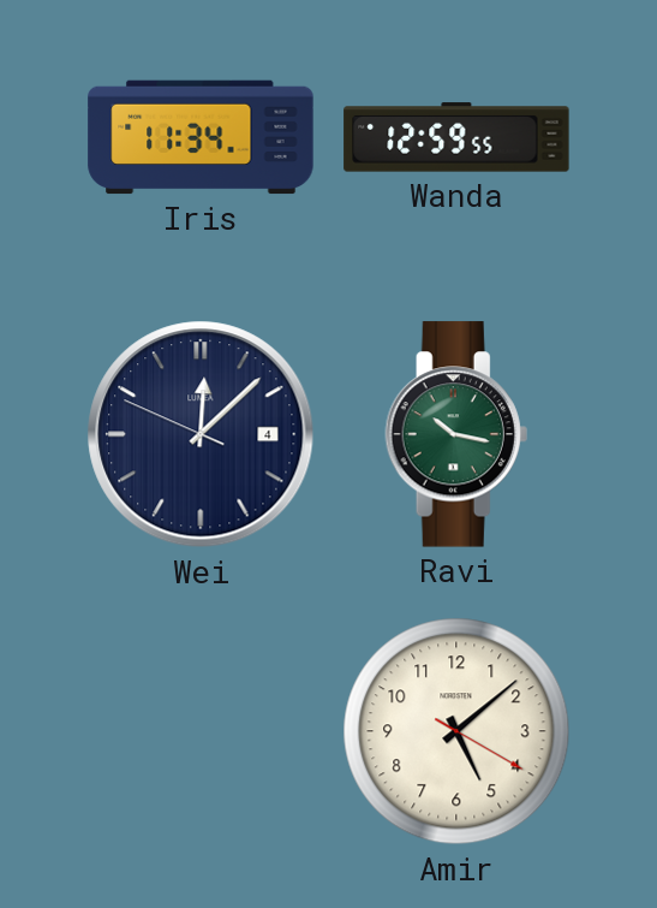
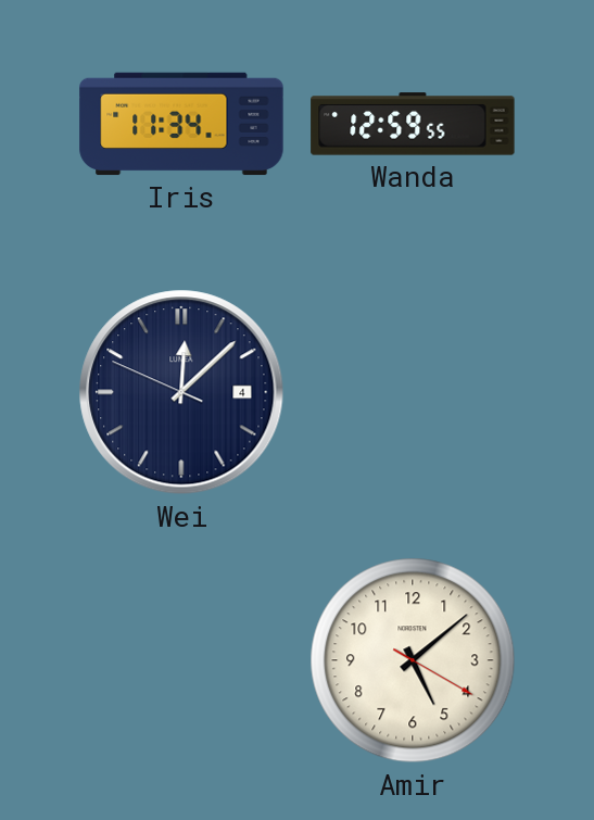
Ravi: 10:17 -> none
